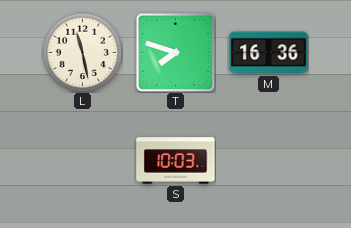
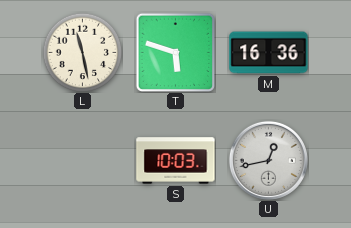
T: 7:48 -> 5:48
U: none -> 12:43
